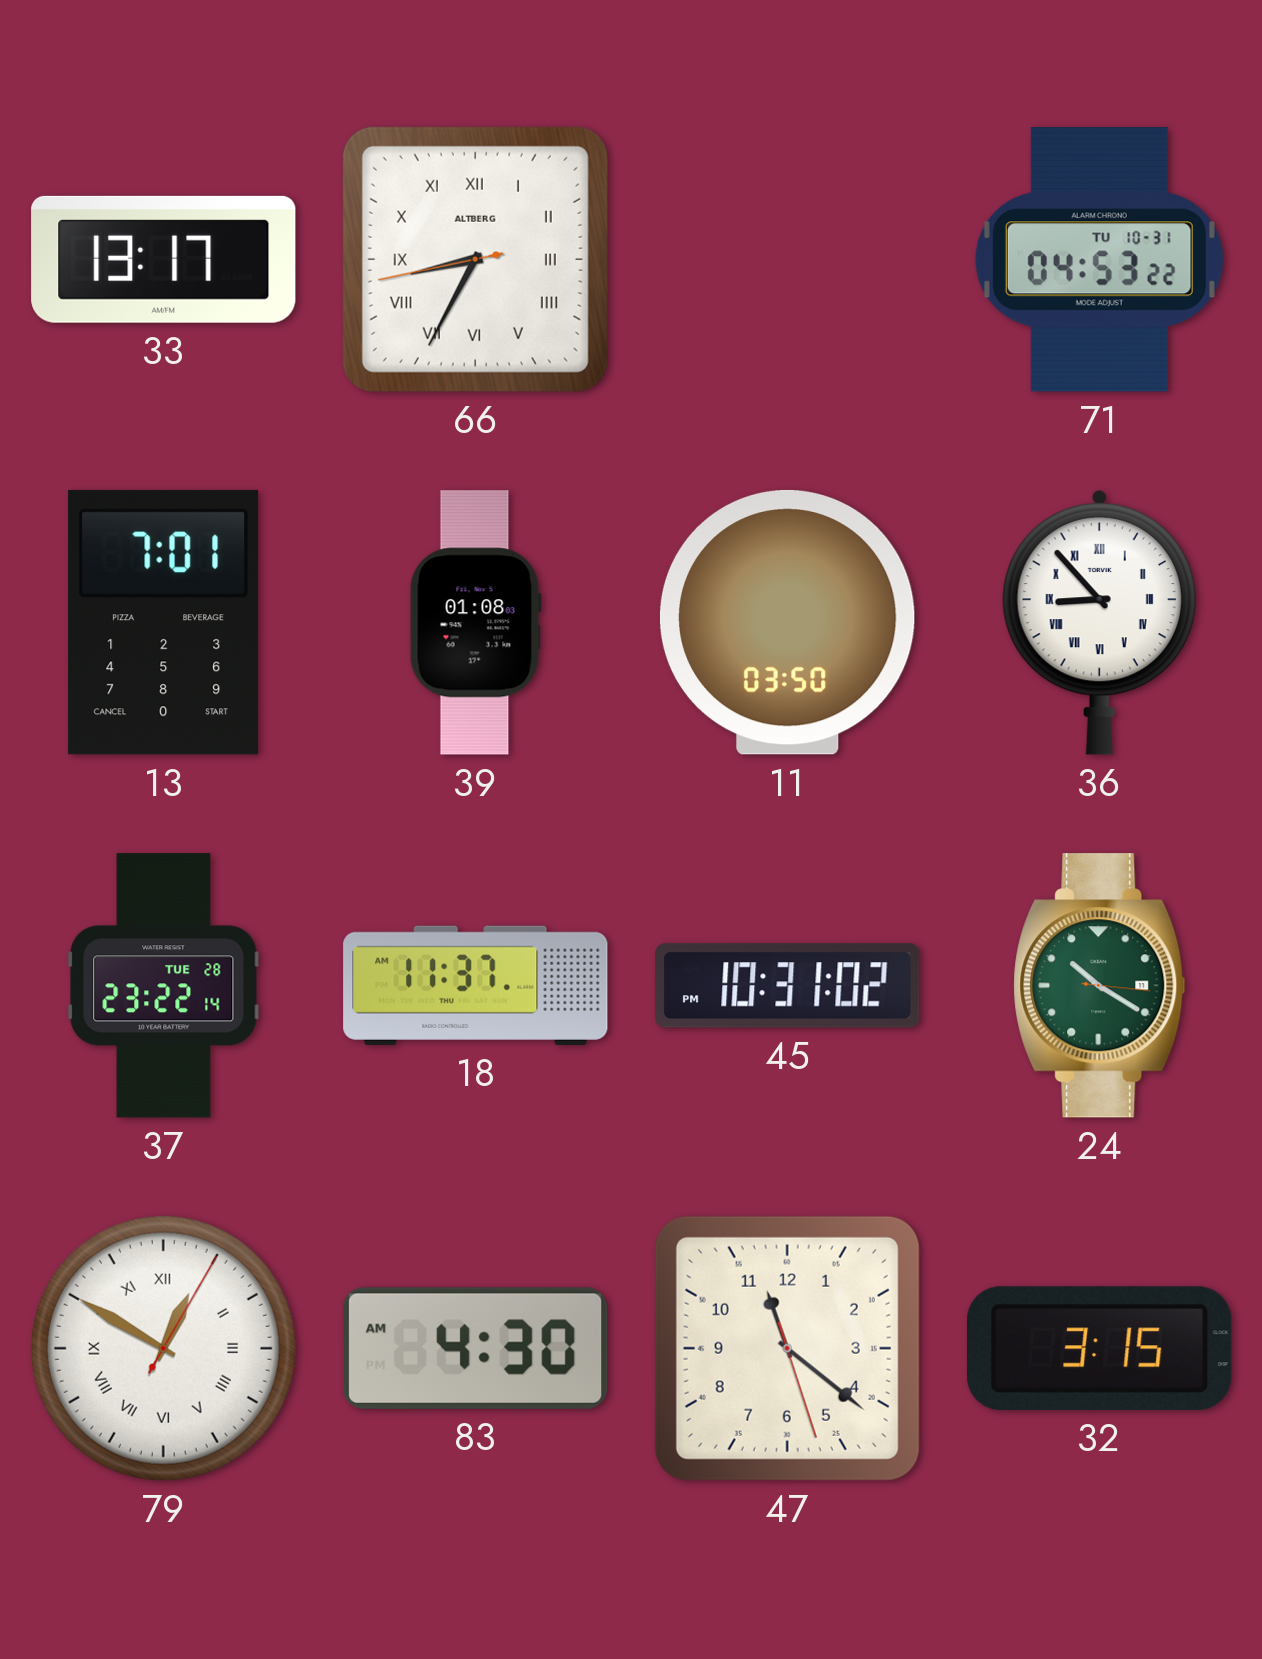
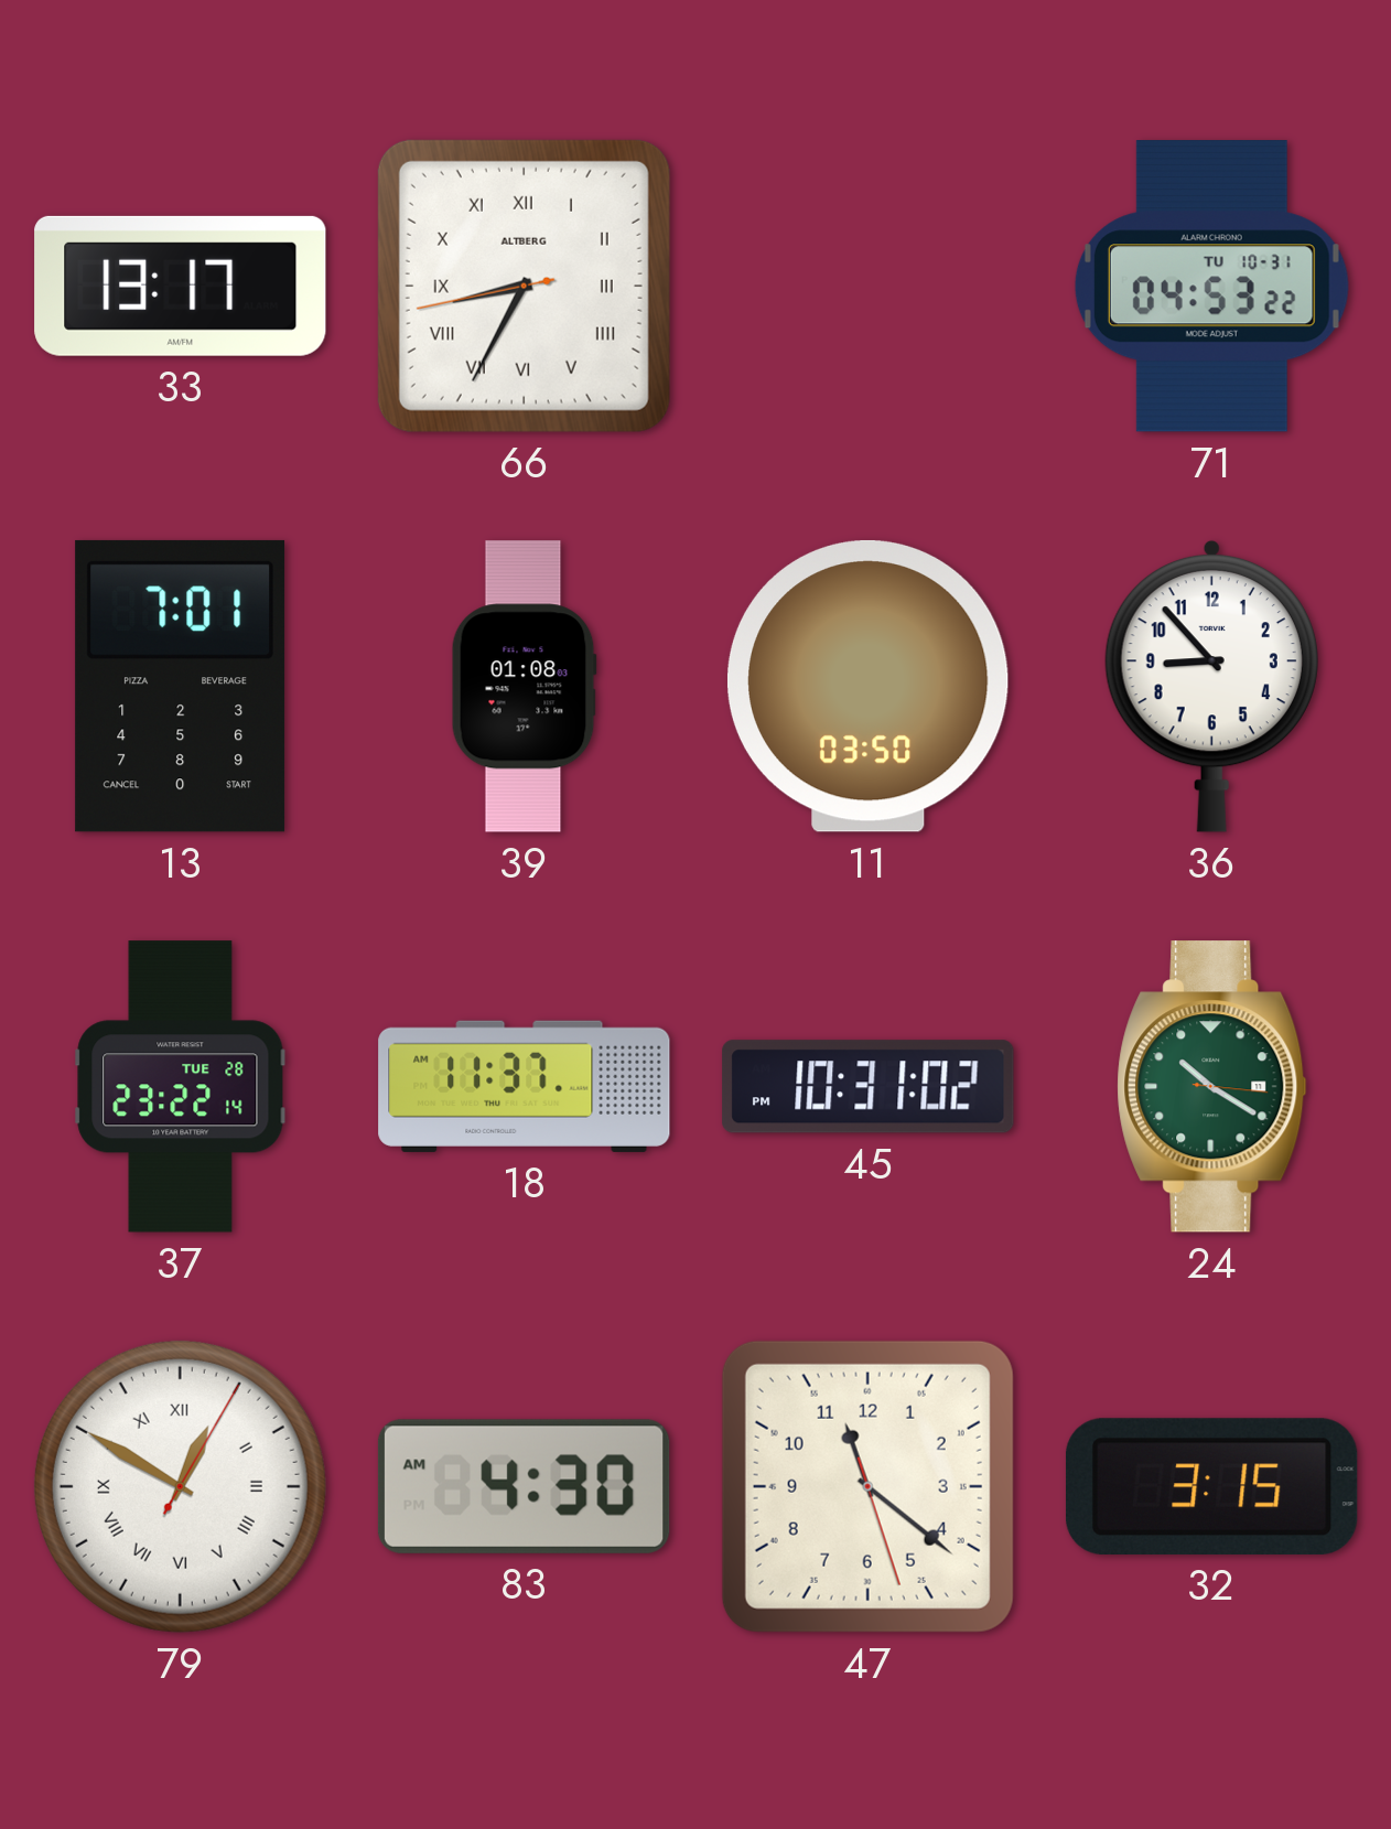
36 numerals: Roman -> Arabic
